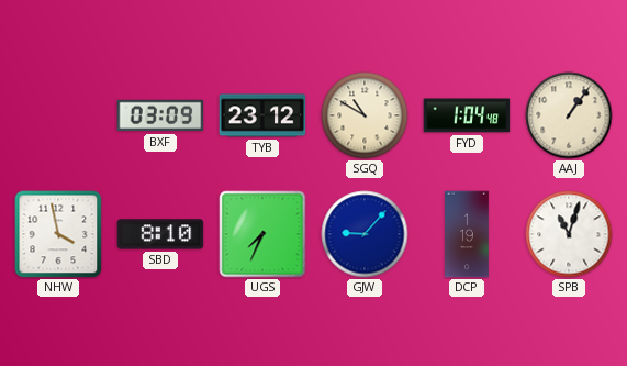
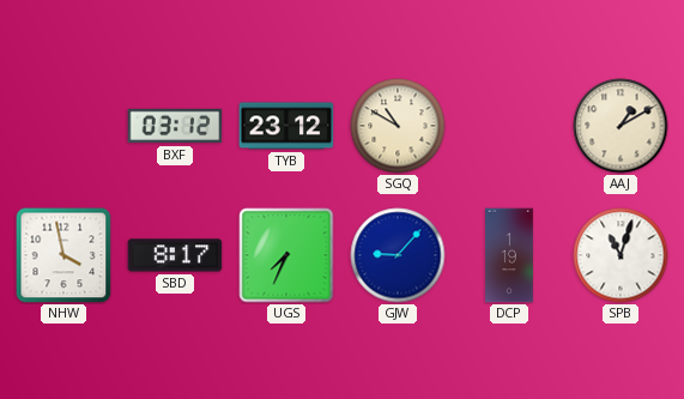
BXF: 03:09 -> 03:12
FYD: 1:04 -> none
AAJ: 1:06 -> 1:10
SBD: 8:10 -> 8:17
